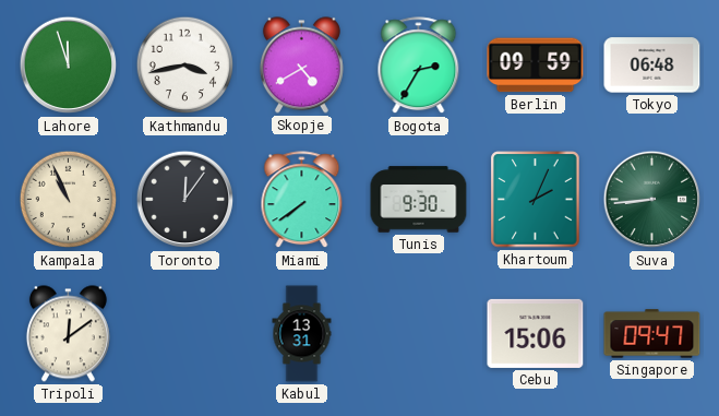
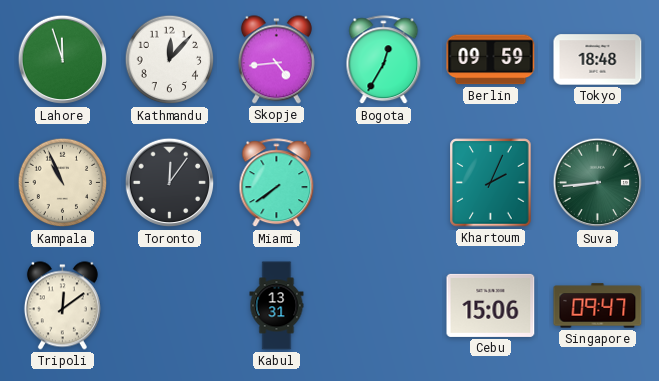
Kathmandu: 3:43 -> 12:07
Skopje: 4:40 -> 4:44
Bogota: 2:35 -> 12:35
Tokyo: 06:48 -> 18:48
Tunis: 9:30 -> none
